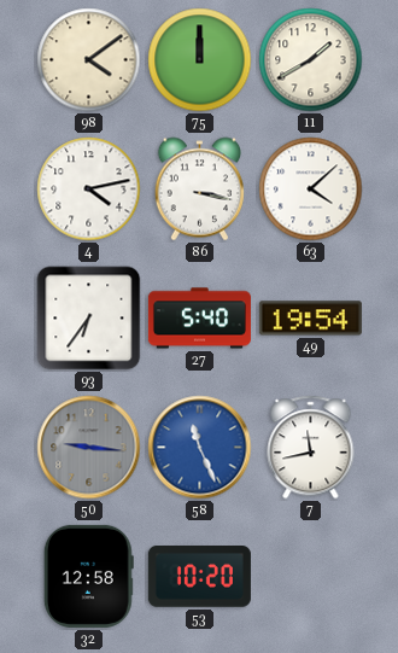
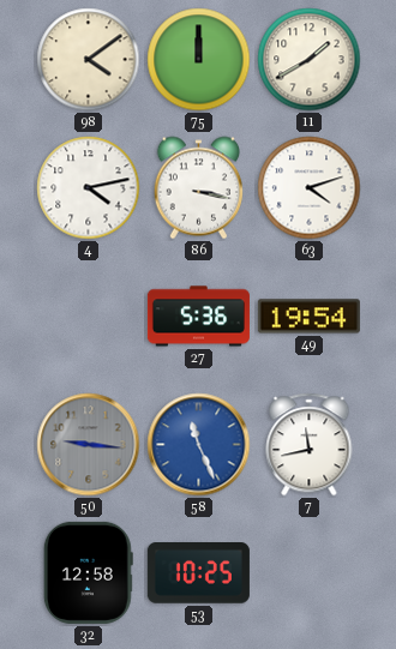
63: 4:08 -> 4:12
93: 6:36 -> none
27: 5:40 -> 5:36
53: 10:20 -> 10:25
